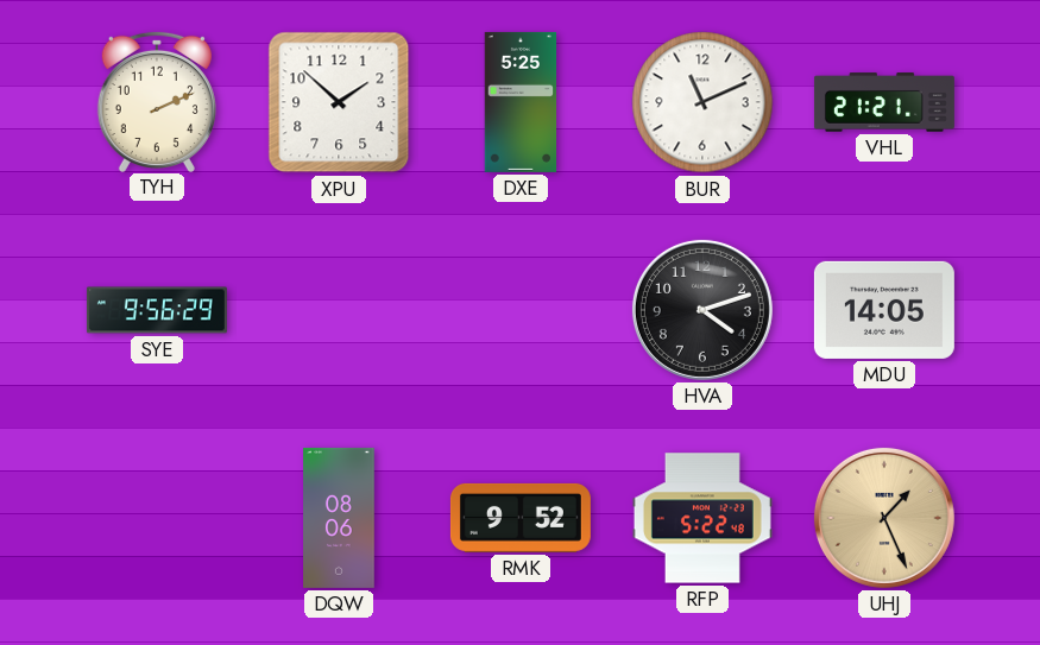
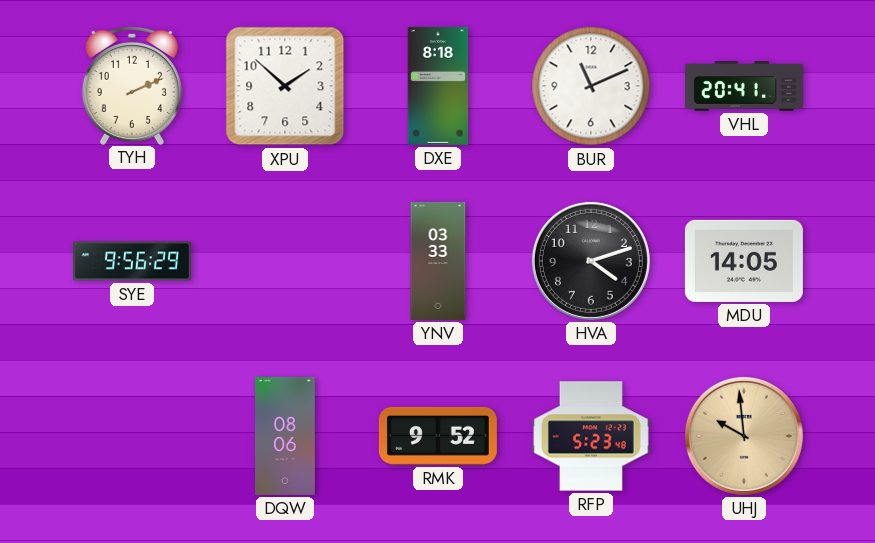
DXE: 5:25 -> 8:18
VHL: 21:21 -> 20:41
YNV: none -> 03:33
RFP: 5:22 -> 5:23
UHJ: 1:26 -> 9:59
